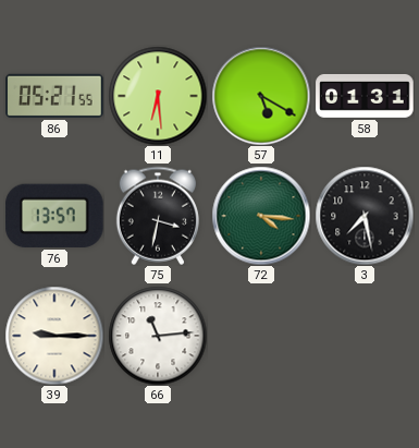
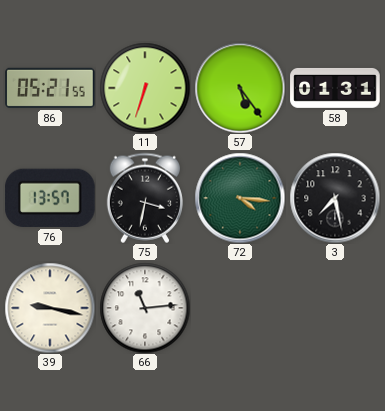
11: 6:29 -> 6:33
57: 5:20 -> 5:24
39: 9:15 -> 9:17
